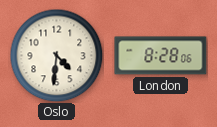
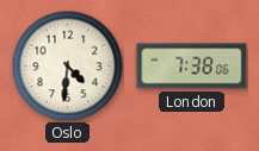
London: 8:28 -> 7:38
